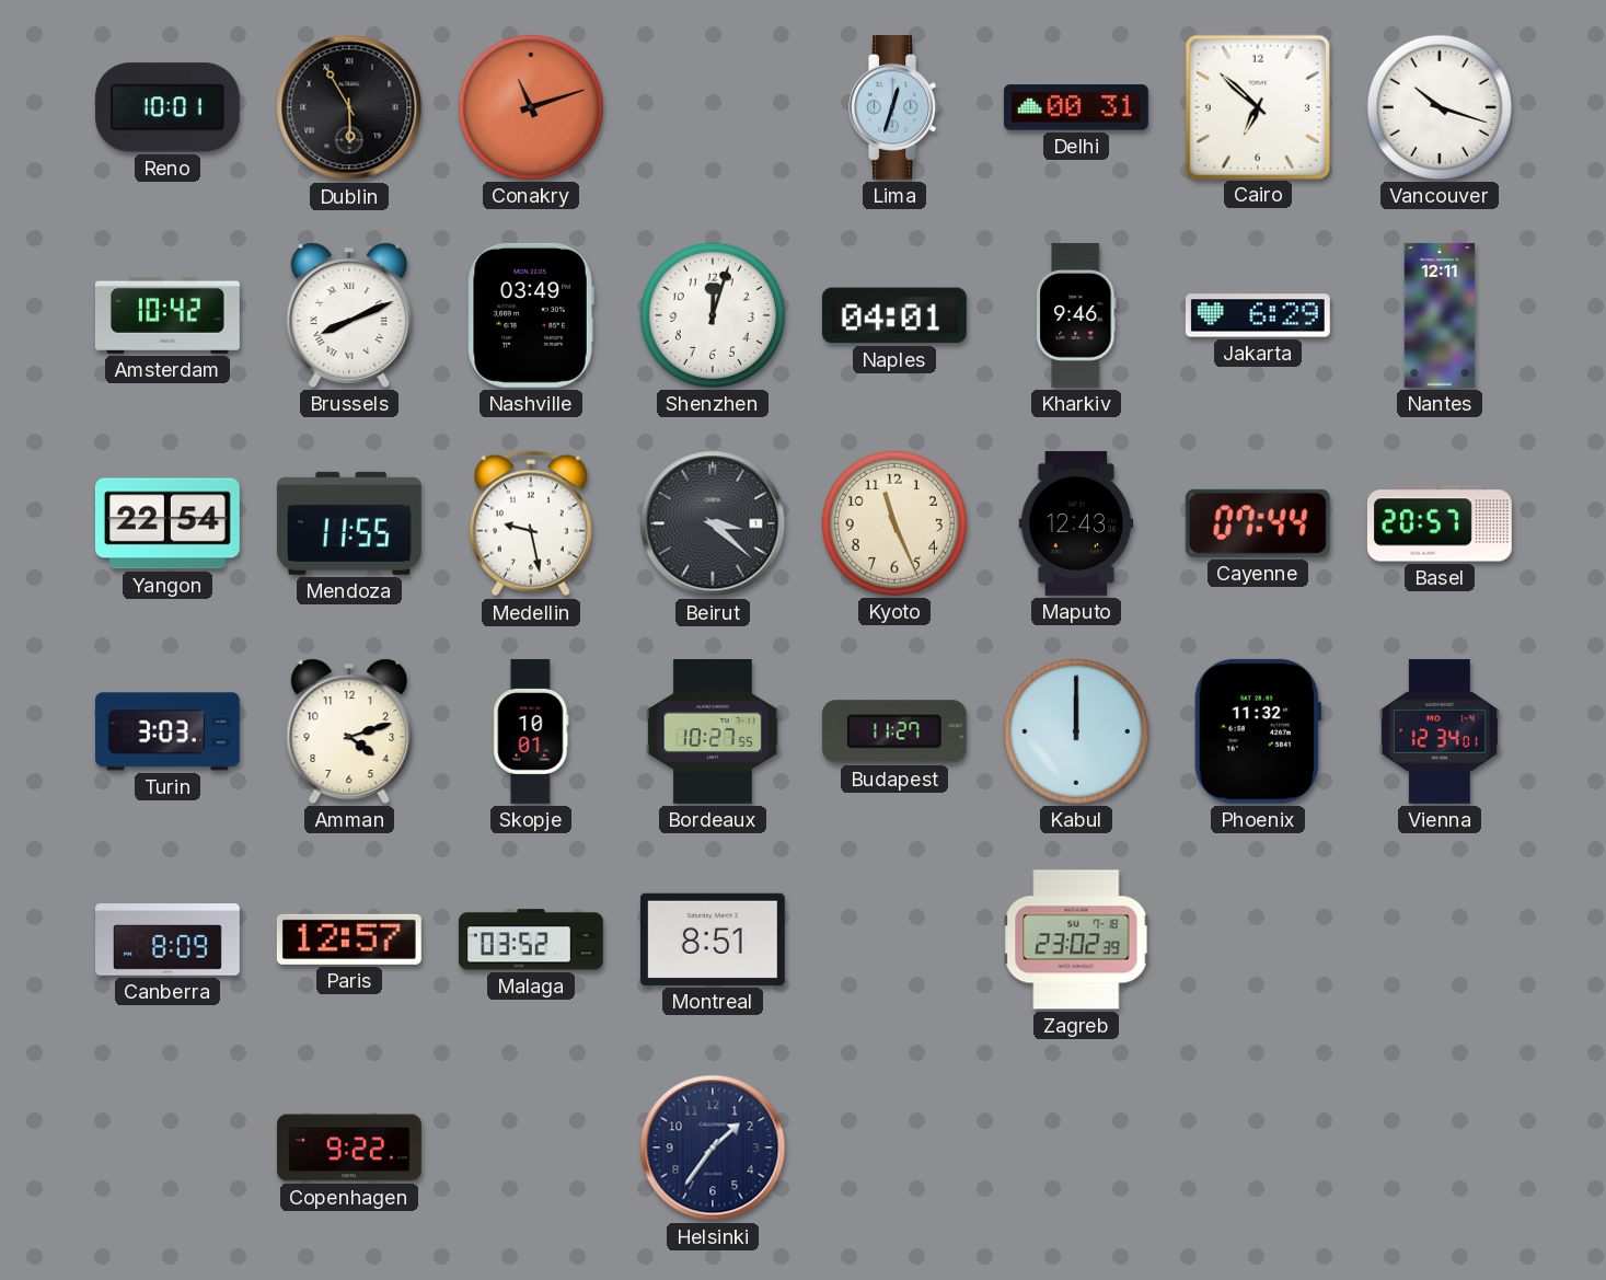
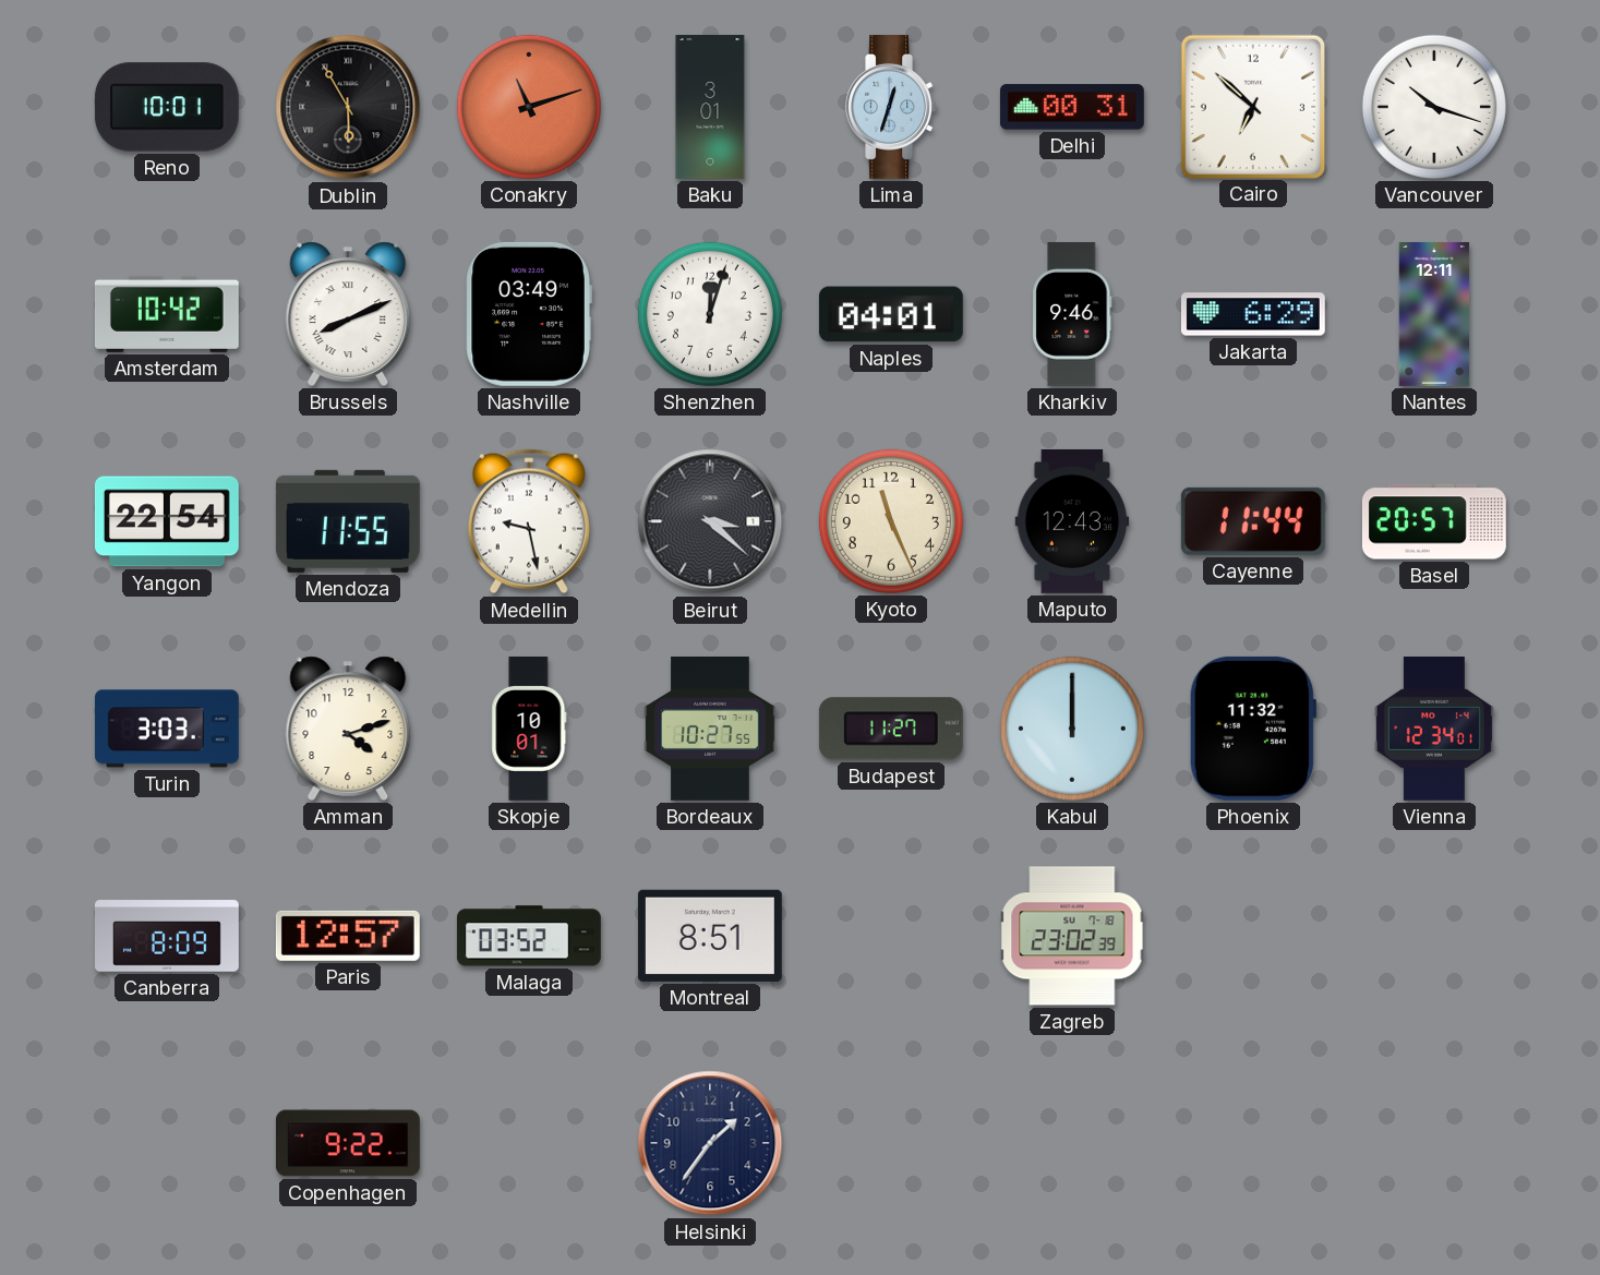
Baku: none -> 3:01
Cayenne: 07:44 -> 11:44
